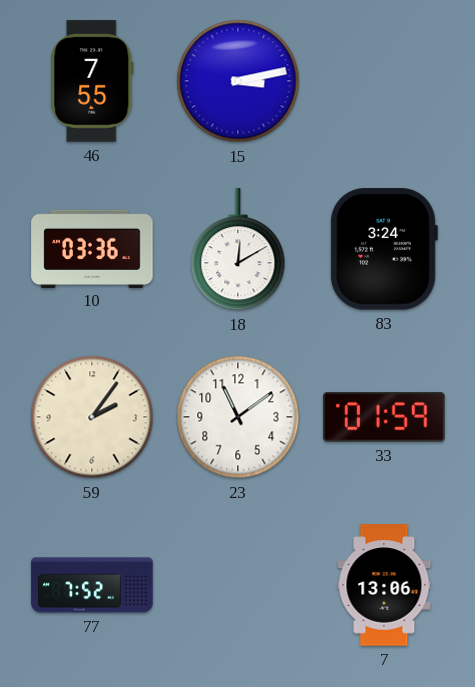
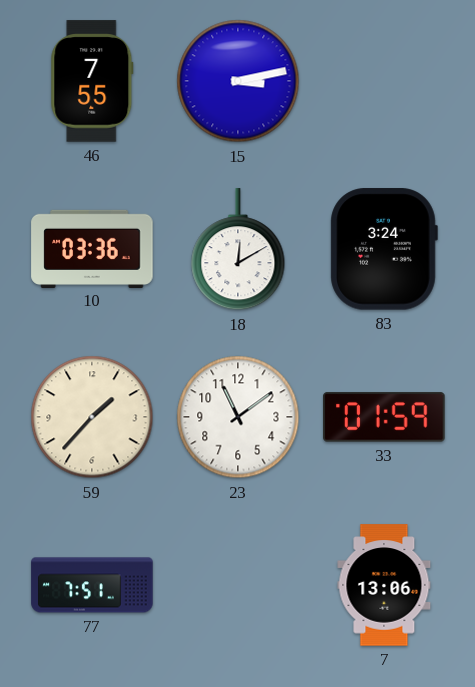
59: 2:06 -> 1:37
77: 7:52 -> 7:51
